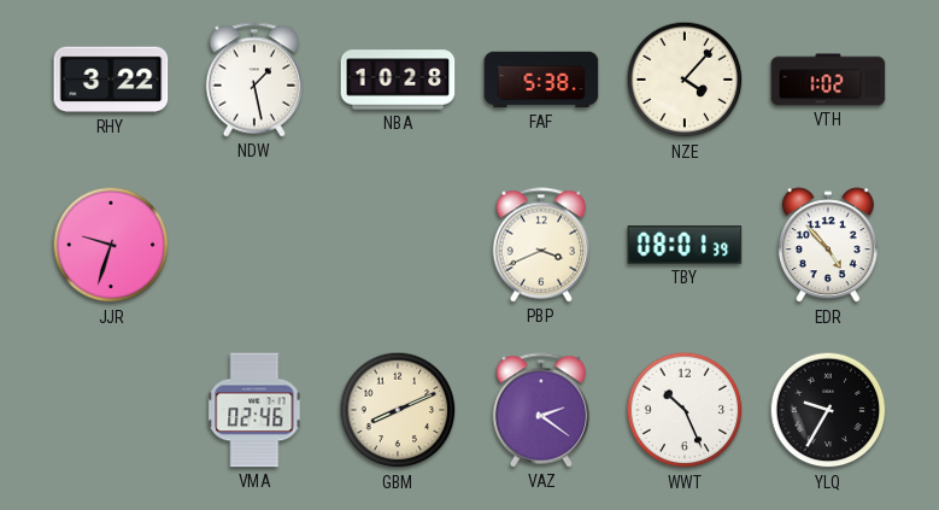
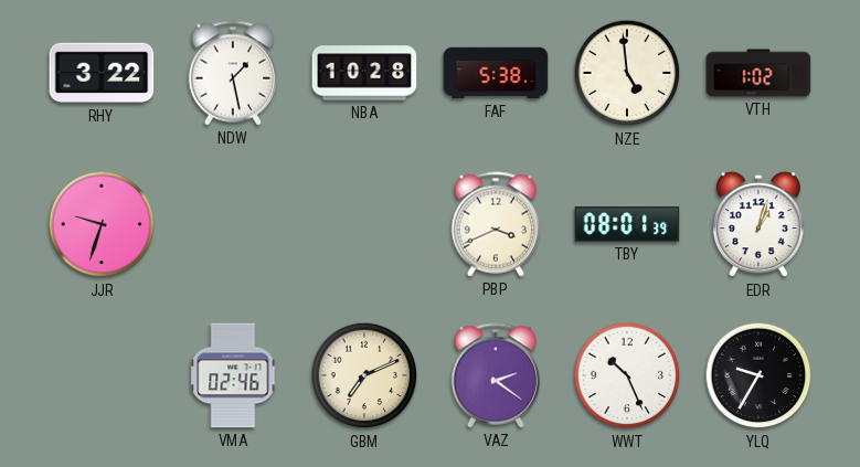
NZE: 4:07 -> 4:59
EDR: 4:53 -> 1:03
GBM: 8:11 -> 7:11
